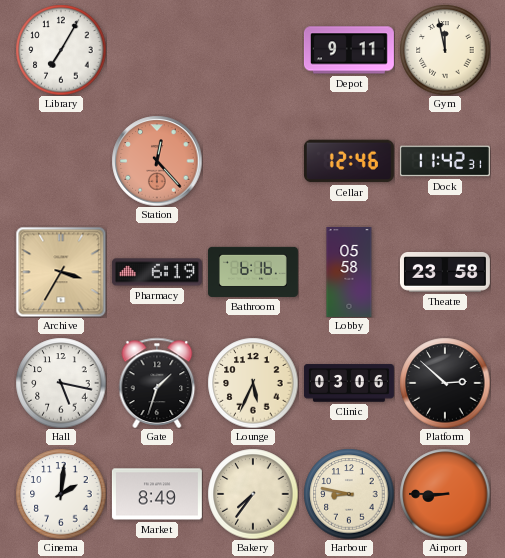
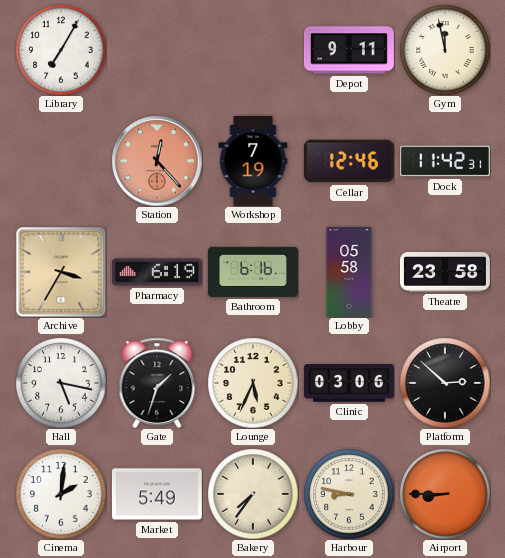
Workshop: none -> 7:19
Market: 8:49 -> 5:49
